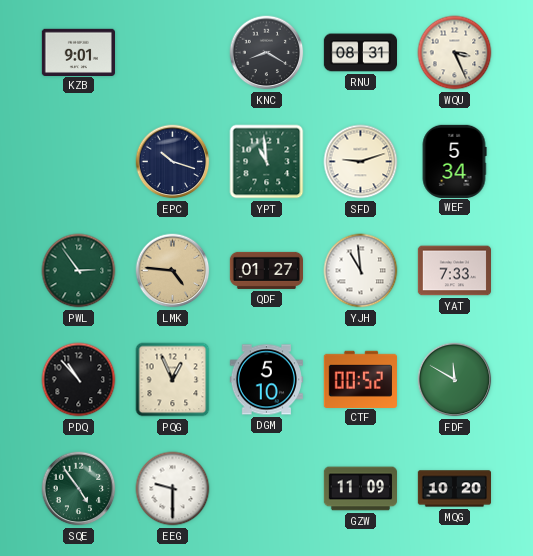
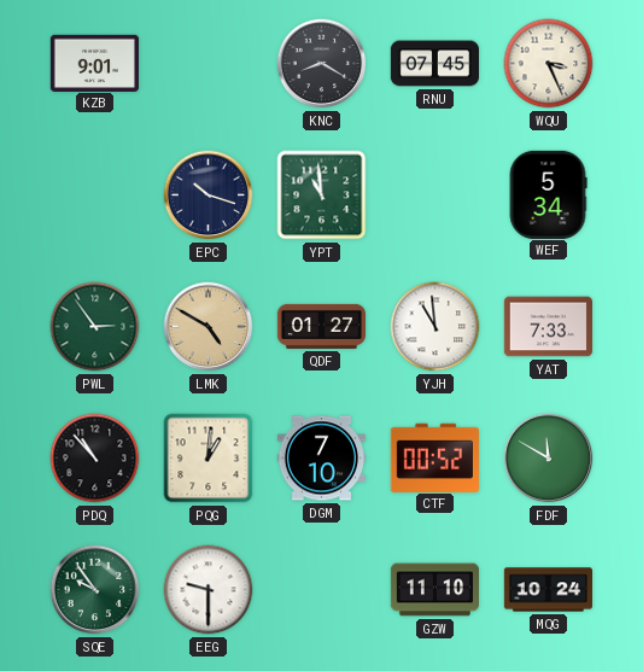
RNU: 08:31 -> 07:45
SFD: 9:12 -> none
LMK: 4:46 -> 4:50
PQG: 12:56 -> 1:01
DGM: 5:10 -> 7:10
SQE: 4:54 -> 9:54
GZW: 11:09 -> 11:10
MQG: 10:20 -> 10:24
